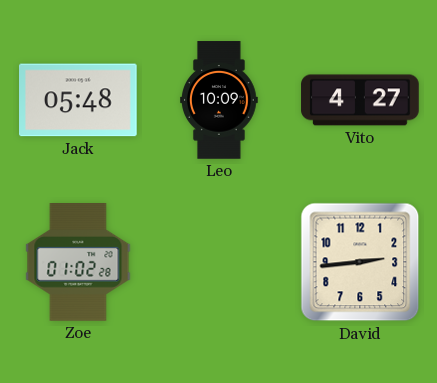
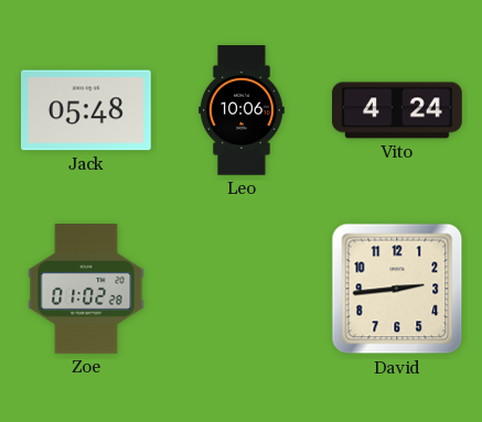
Leo: 10:09 -> 10:06
Vito: 4:27 -> 4:24
